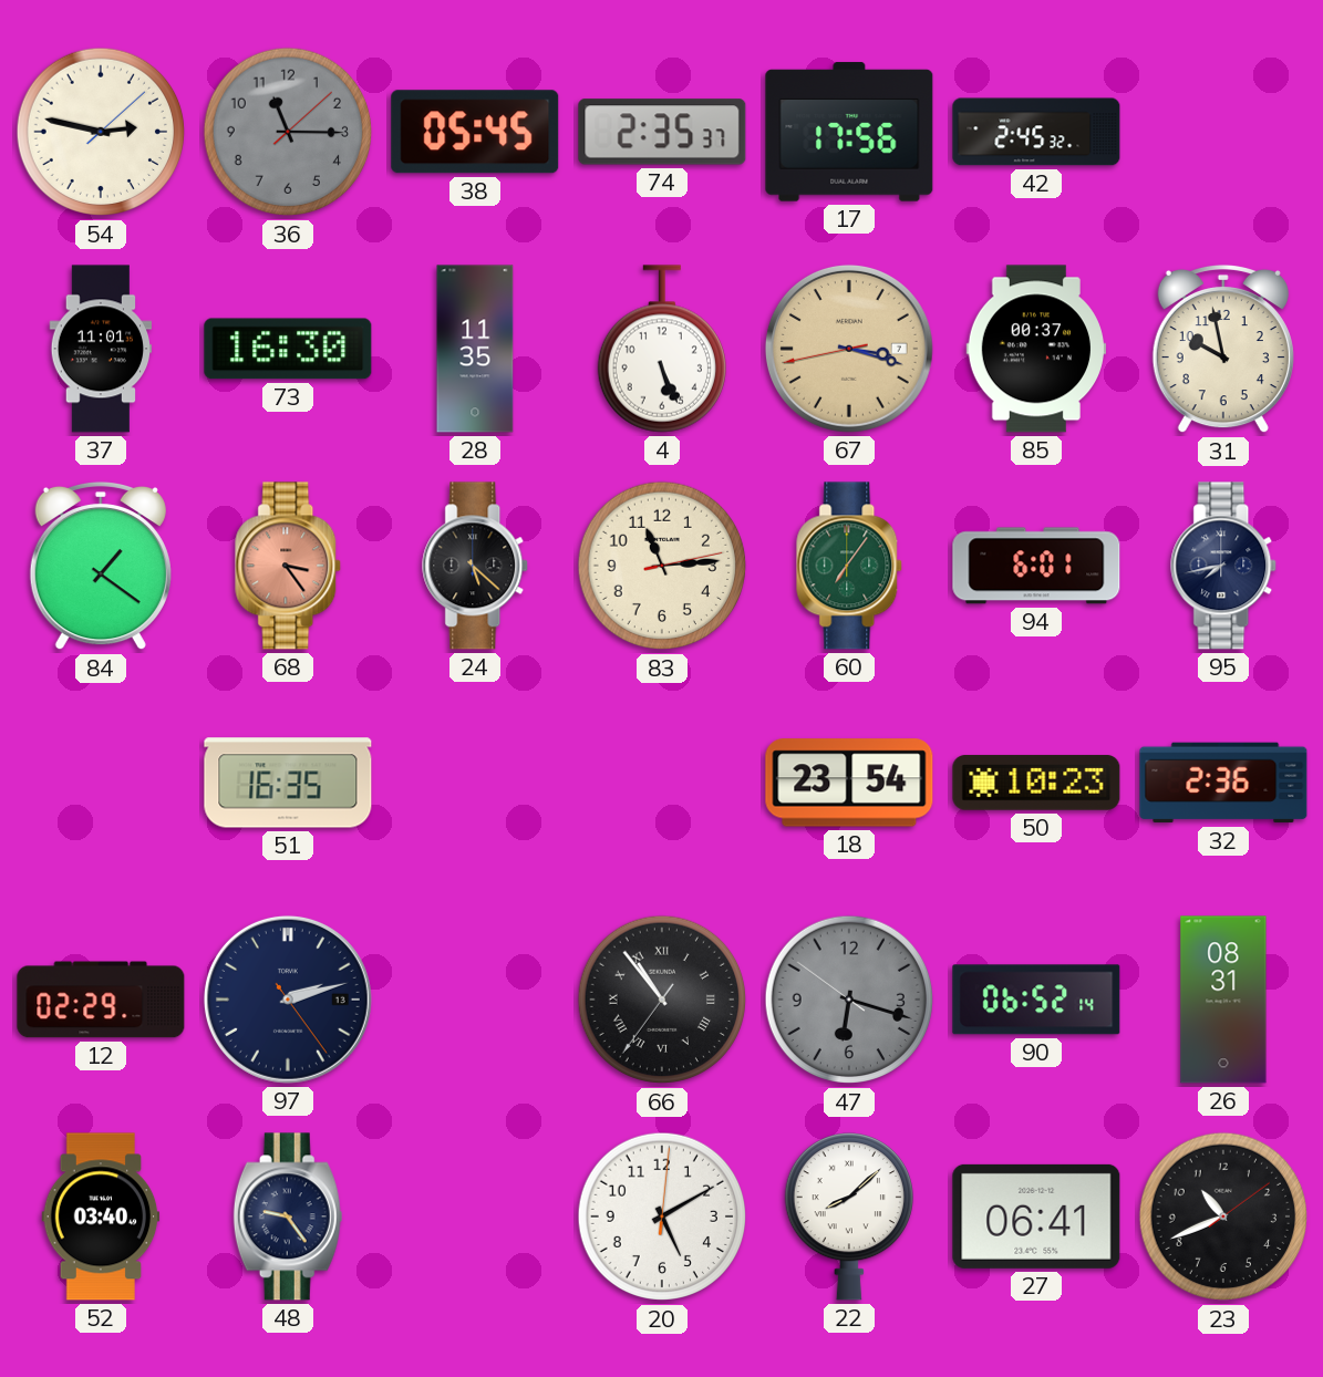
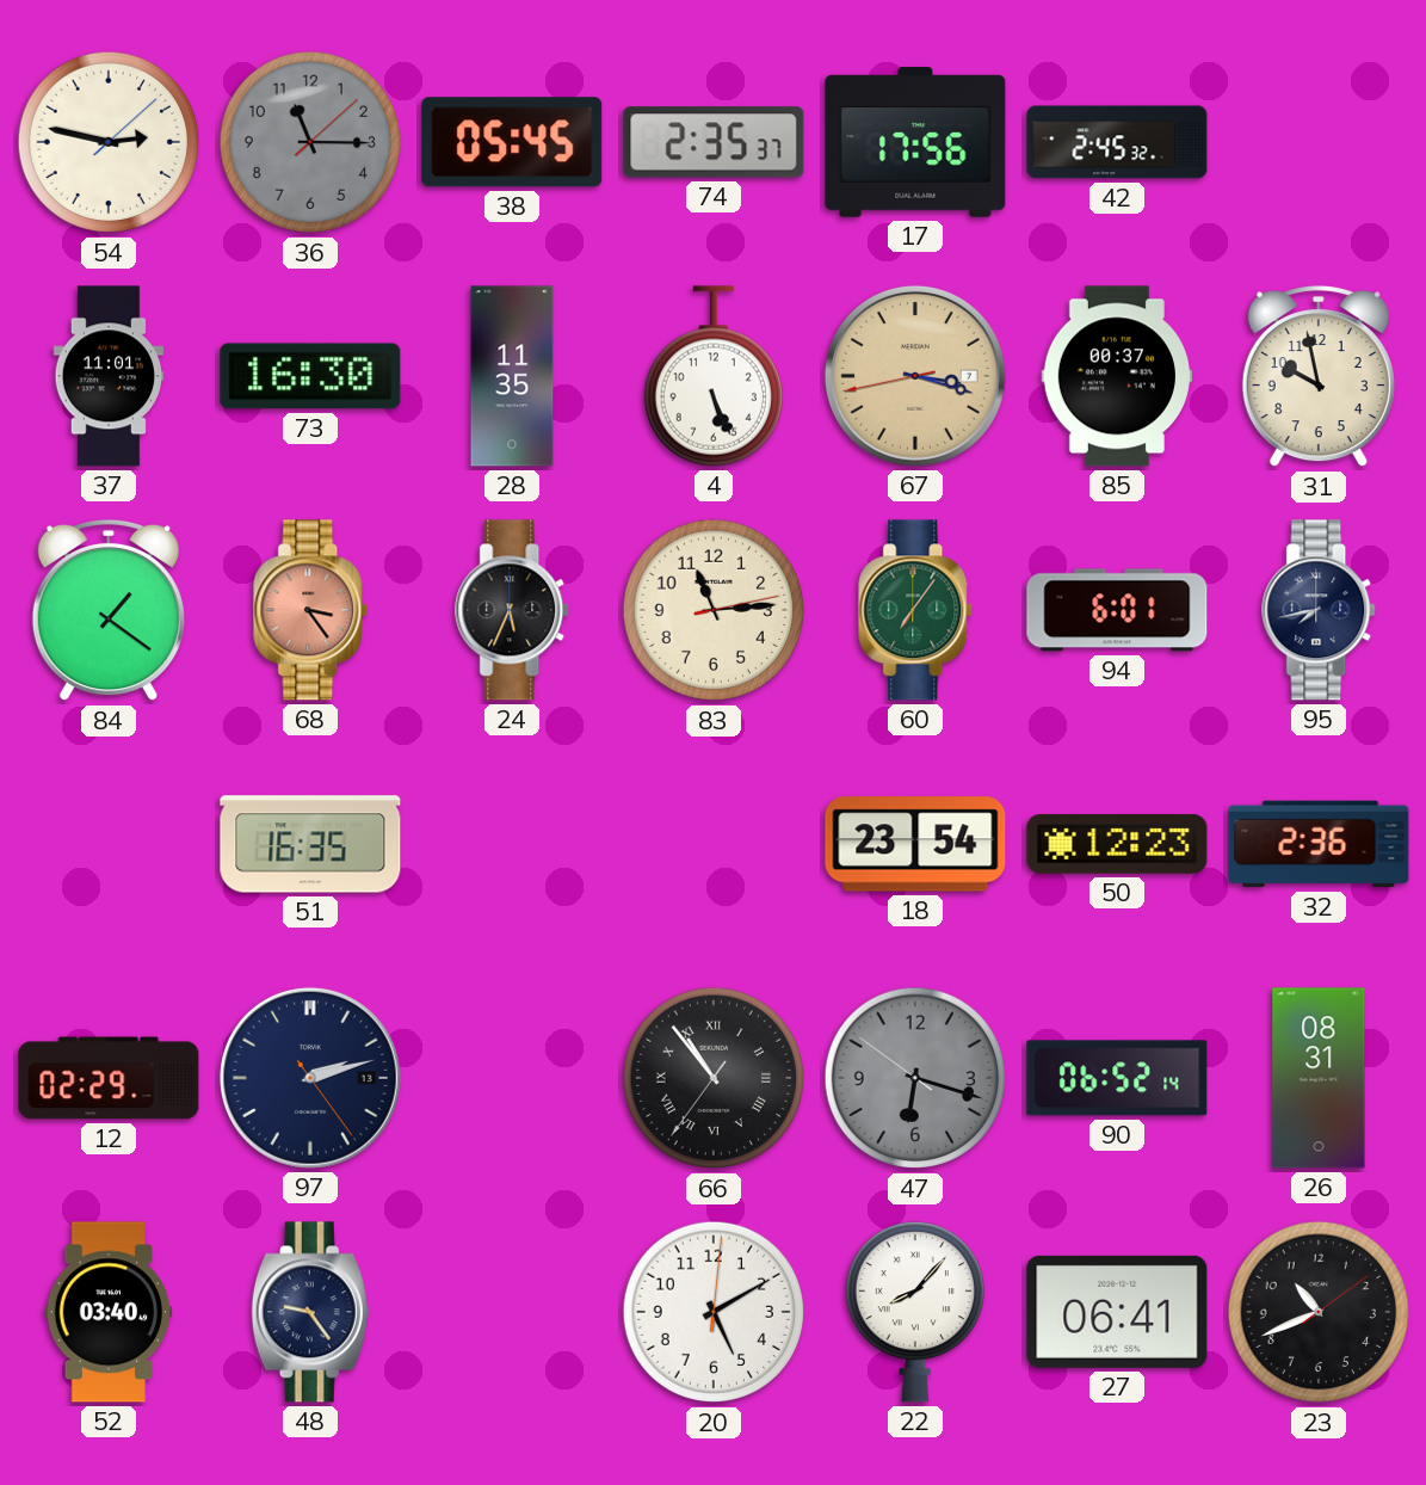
24: 5:22 -> 5:34
50: 10:23 -> 12:23
22: 8:08 -> 8:07
